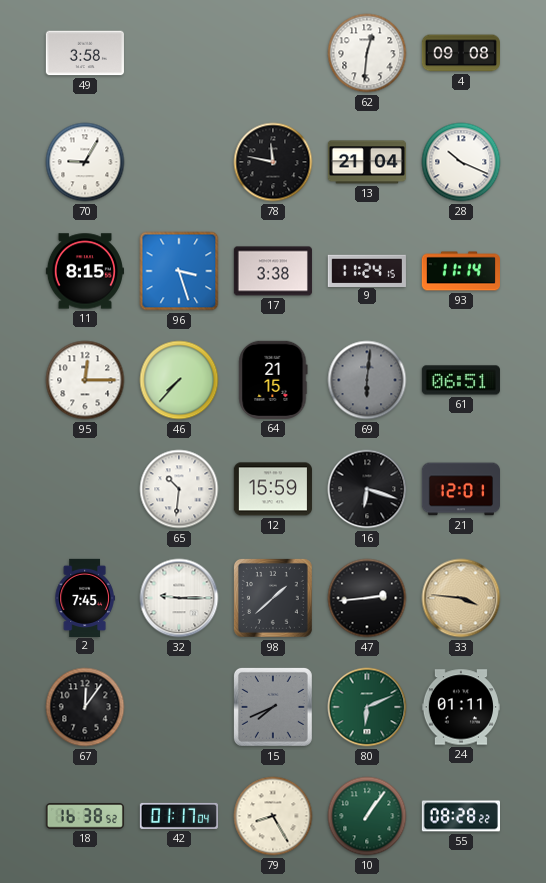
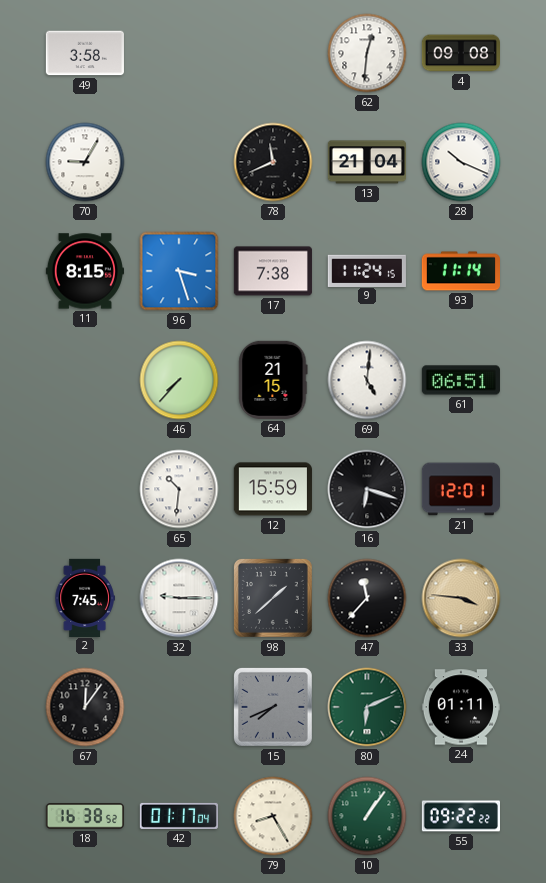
78: 11:47 -> 11:41
17: 3:38 -> 7:38
95: 12:15 -> none
69: 6:01 -> 5:01
69 dial: grey -> white
47: 2:44 -> 11:37
55: 08:28 -> 09:22
